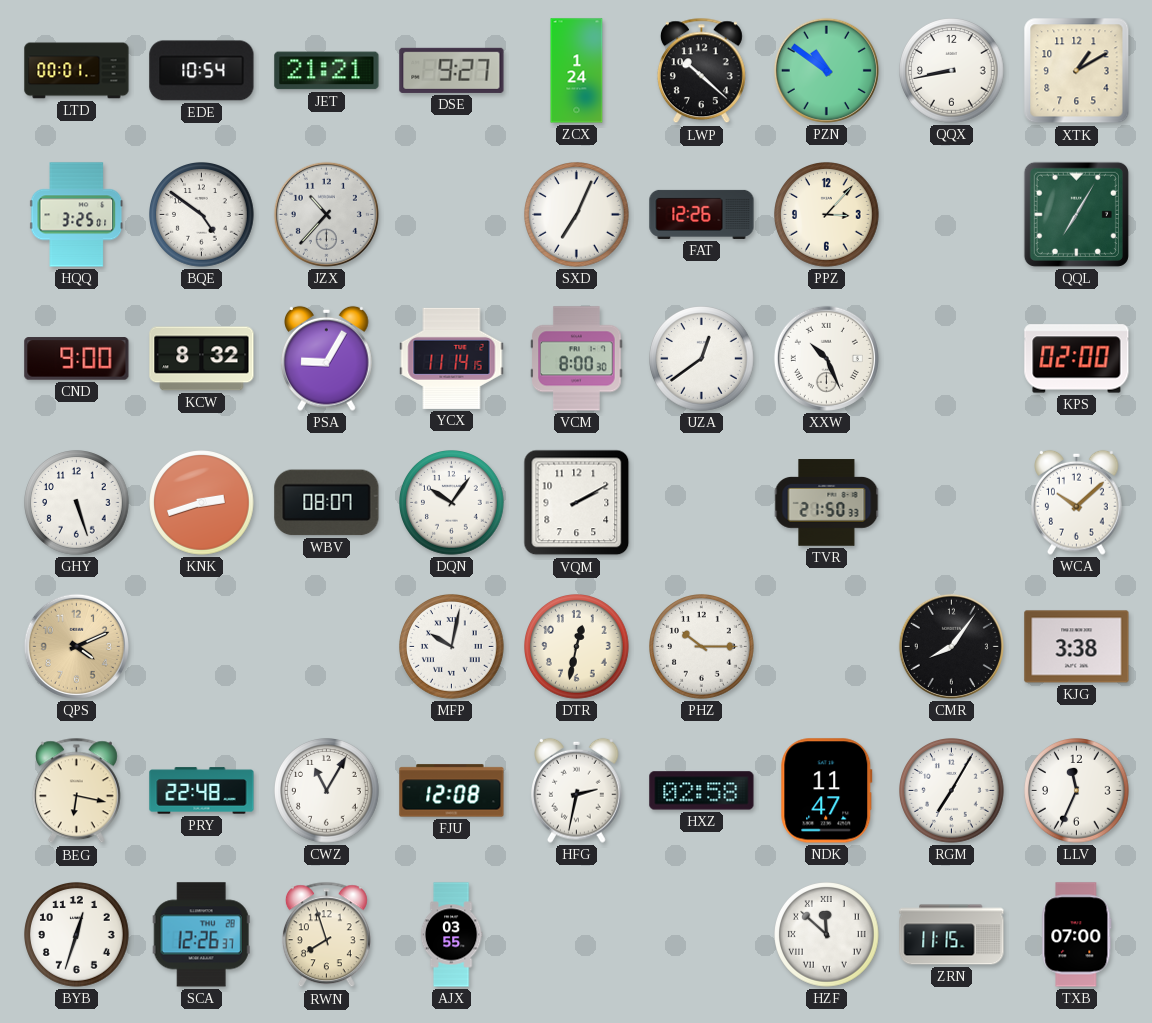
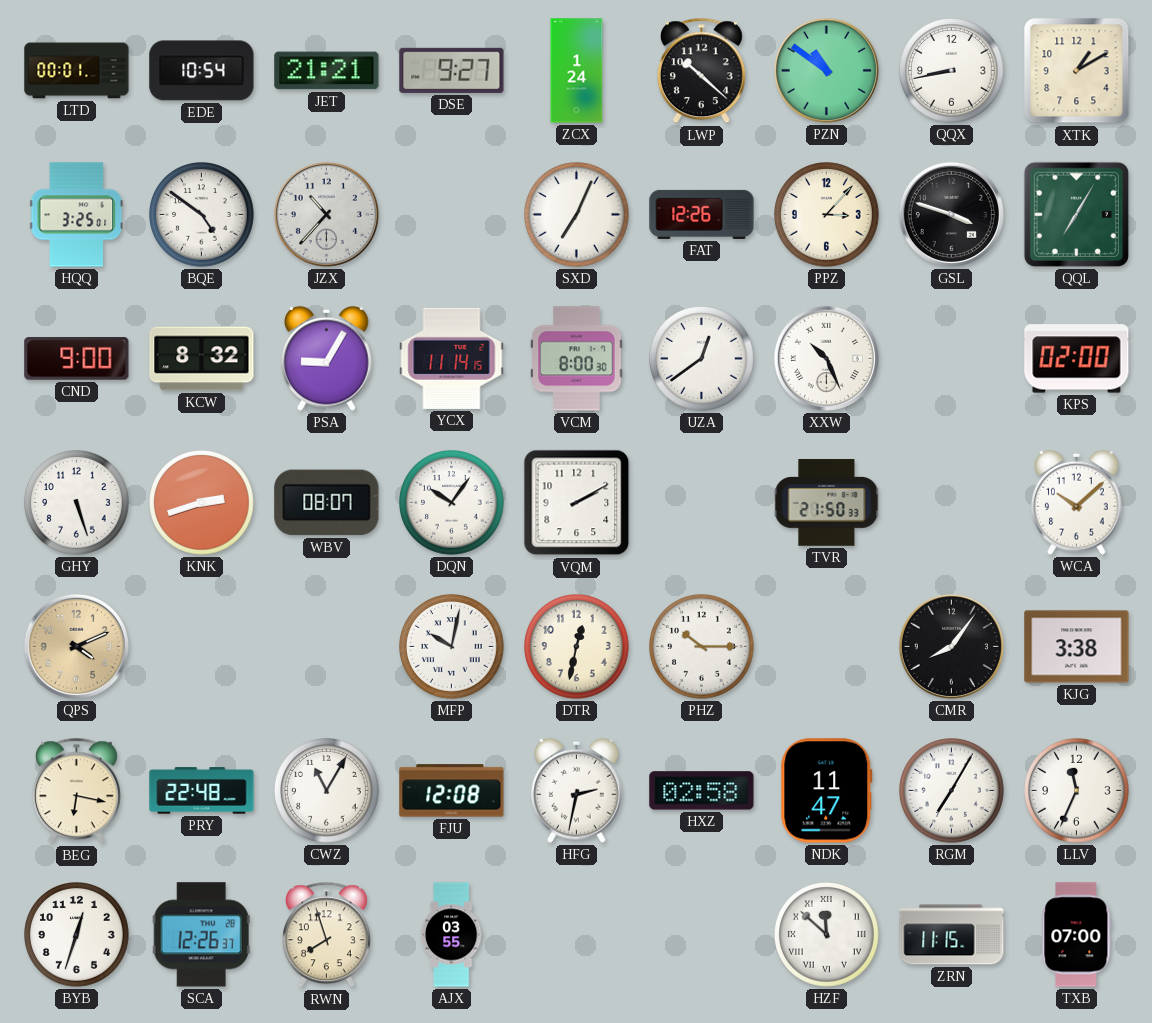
GSL: none -> 3:48
